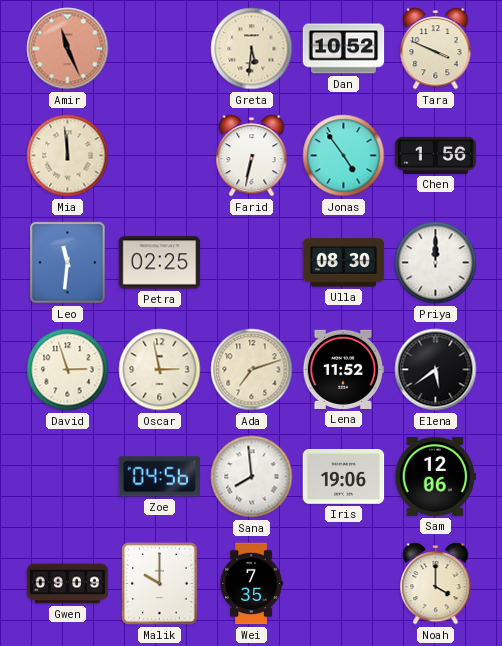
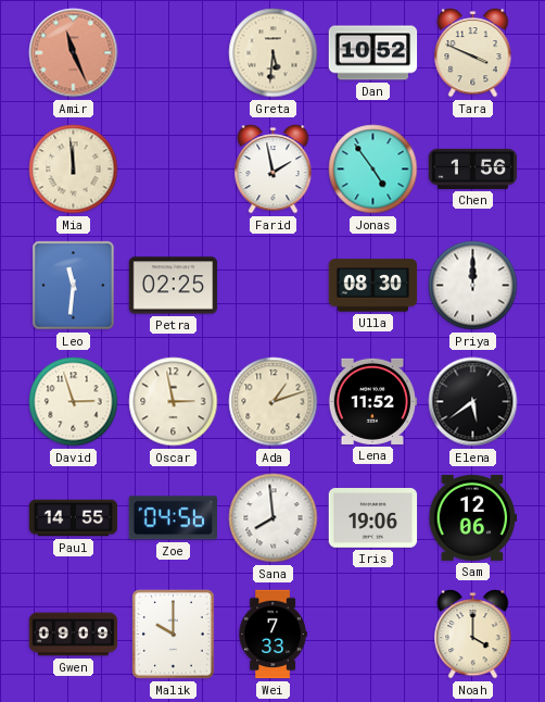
Farid: 6:32 -> 1:58
Ada: 7:12 -> 1:12
Paul: none -> 14:55
Wei: 7:35 -> 7:33
